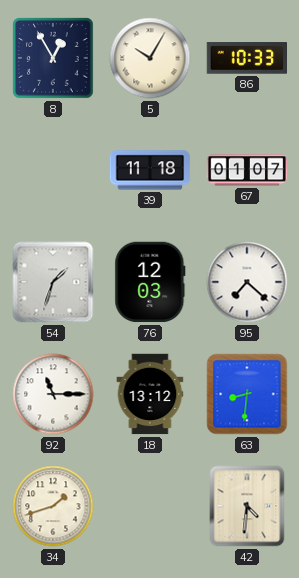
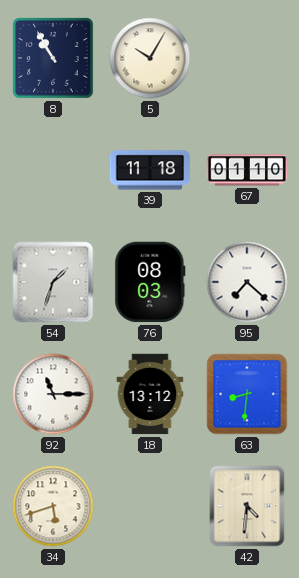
8: 12:55 -> 10:55
86: 10:33 -> none
67: 01:07 -> 01:10
76: 12:03 -> 08:03
34: 1:42 -> 5:42
